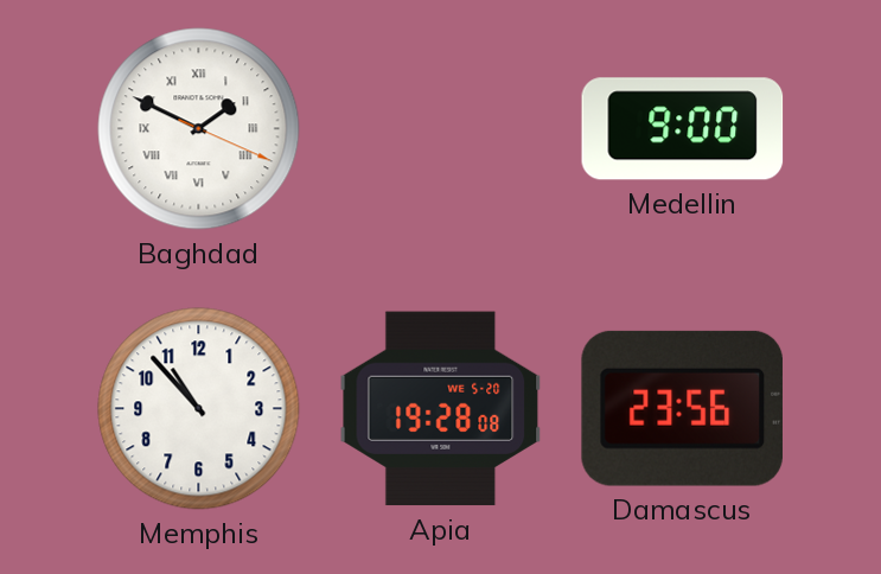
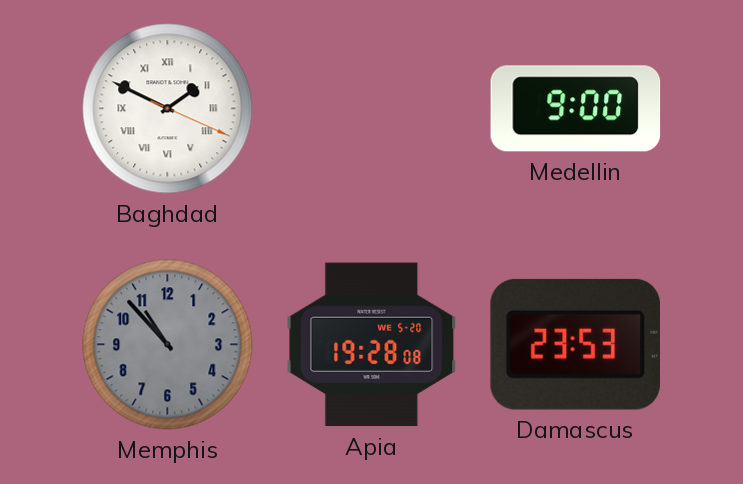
Memphis dial: white -> grey
Damascus: 23:56 -> 23:53
